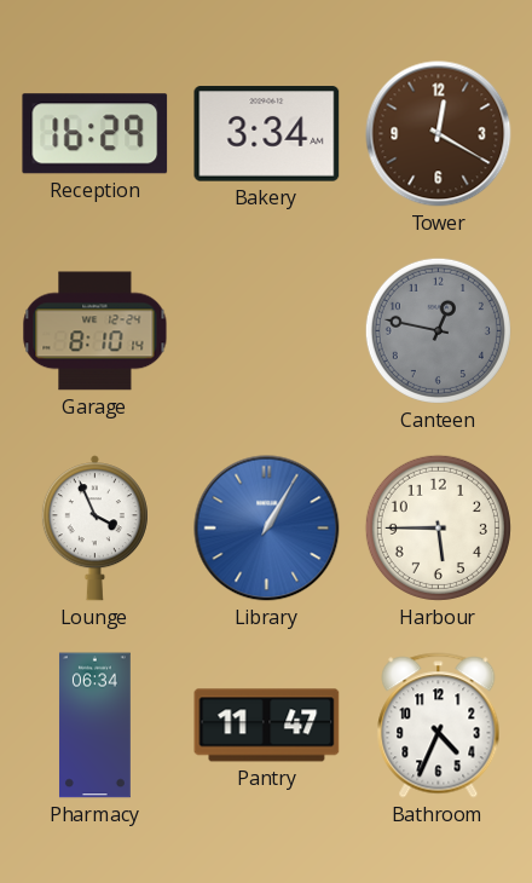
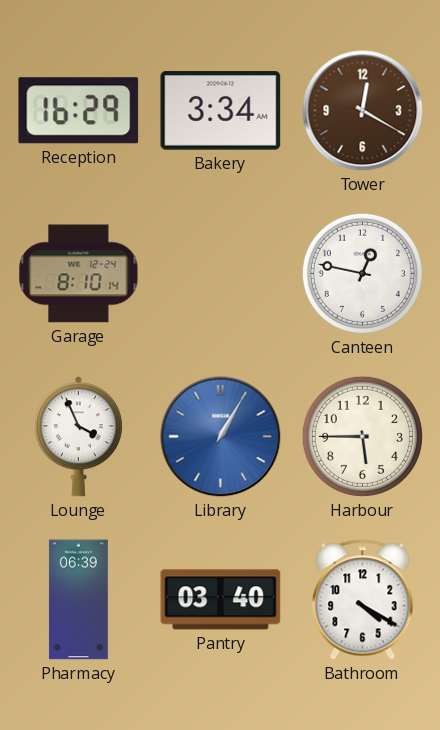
Canteen dial: grey -> white
Pharmacy: 06:34 -> 06:39
Pantry: 11:47 -> 03:40
Bathroom: 4:34 -> 4:20
